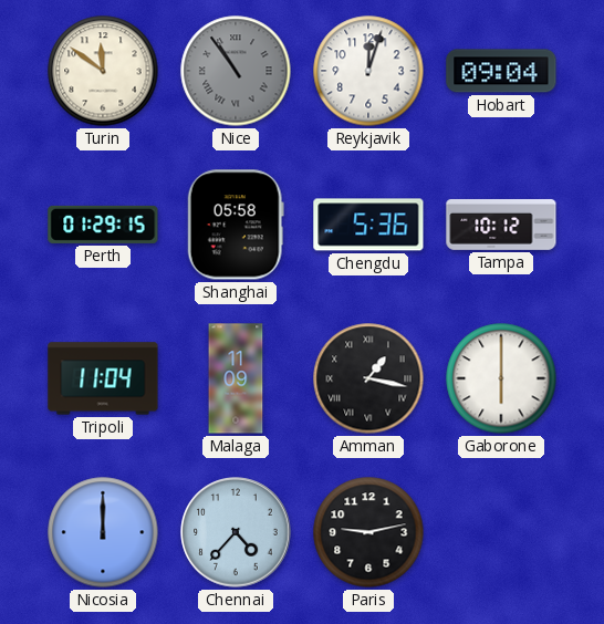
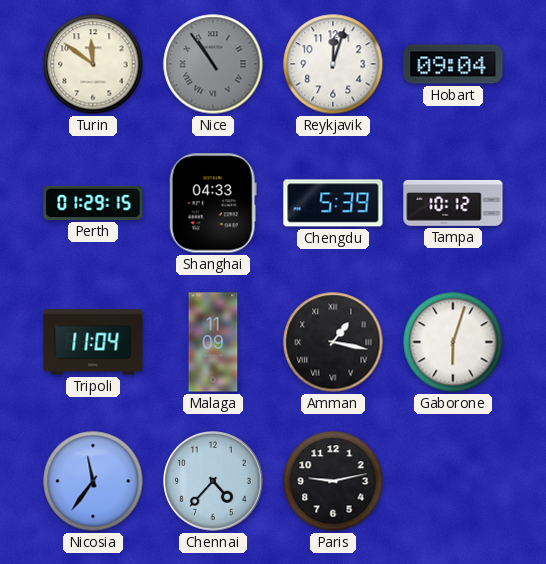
Shanghai: 05:58 -> 04:33
Chengdu: 5:36 -> 5:39
Gaborone: 6:00 -> 6:03
Nicosia: 12:00 -> 11:36
